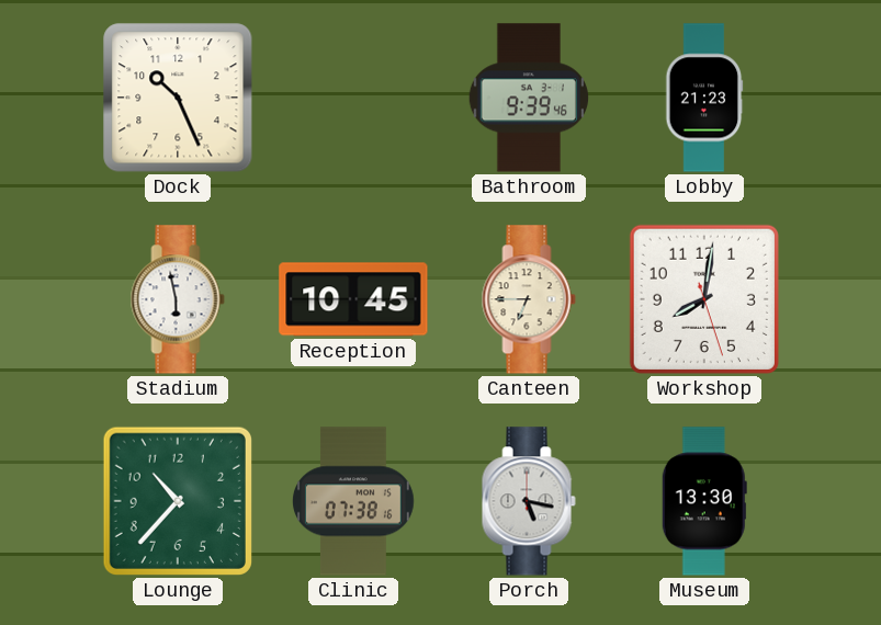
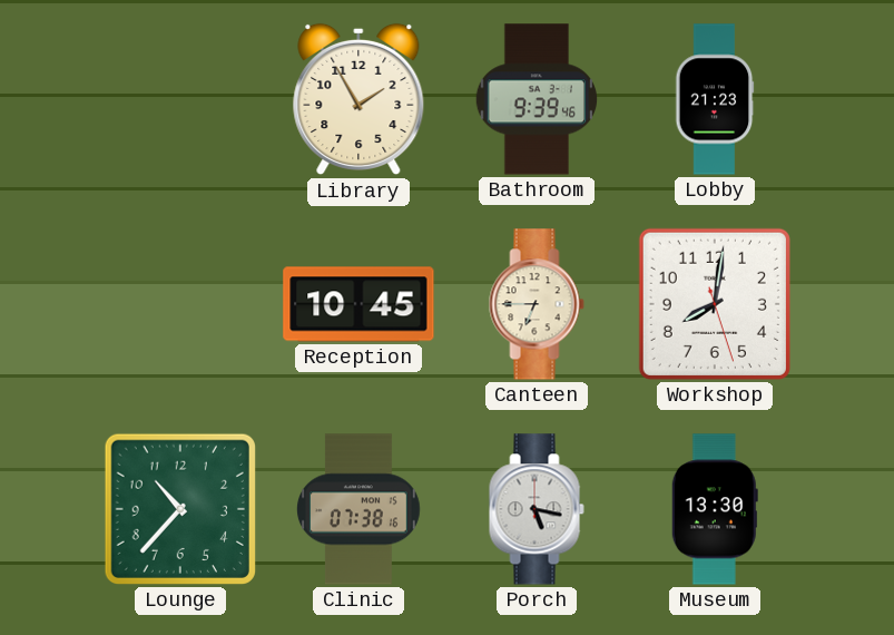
Dock: 10:26 -> none
Library: none -> 1:55
Stadium: 5:58 -> none
